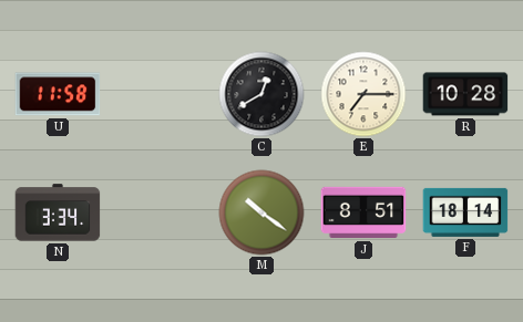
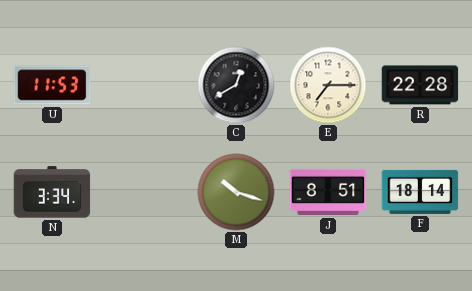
U: 11:58 -> 11:53
R: 10:28 -> 22:28
M: 10:21 -> 10:18
